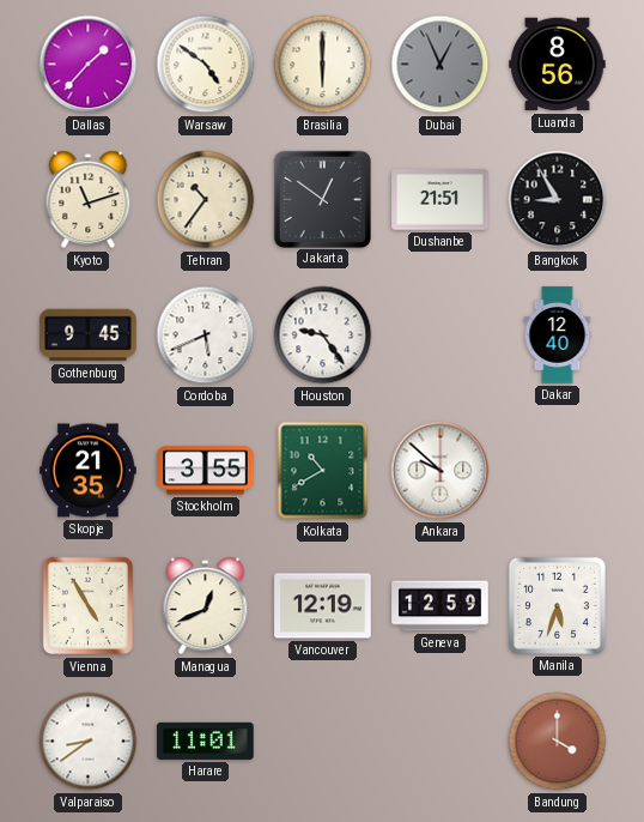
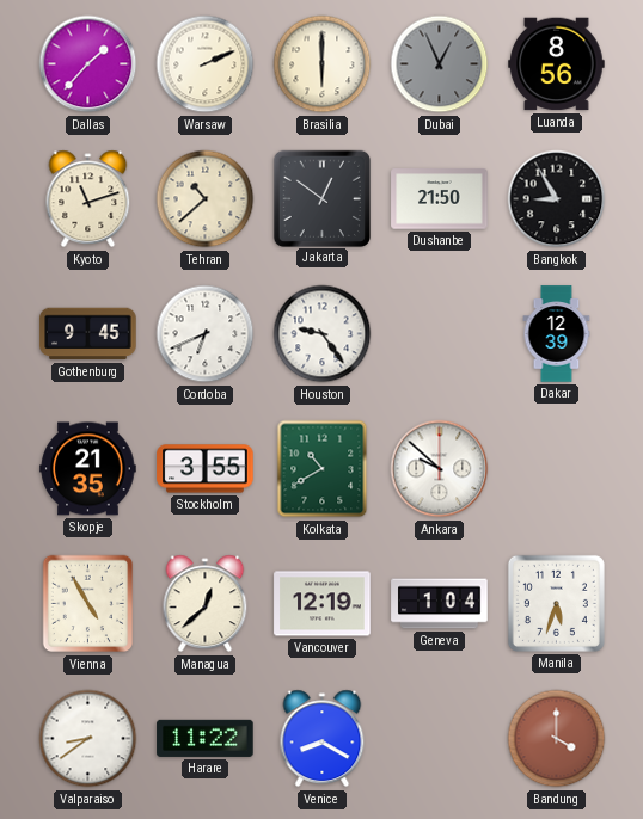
Warsaw: 4:51 -> 2:11
Tehran: 10:36 -> 10:38
Dushanbe: 21:51 -> 21:50
Cordoba: 5:41 -> 6:41
Dakar: 12:40 -> 12:39
Managua: 12:41 -> 12:38
Geneva: 12:59 -> 1:04
Harare: 11:01 -> 11:22
Venice: none -> 8:20
